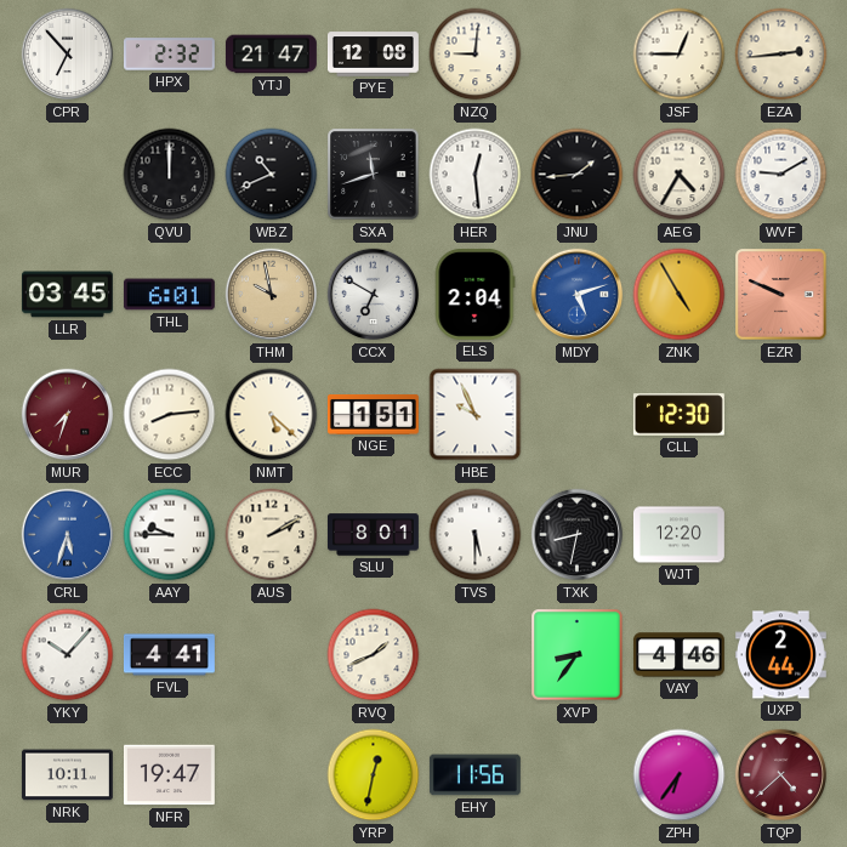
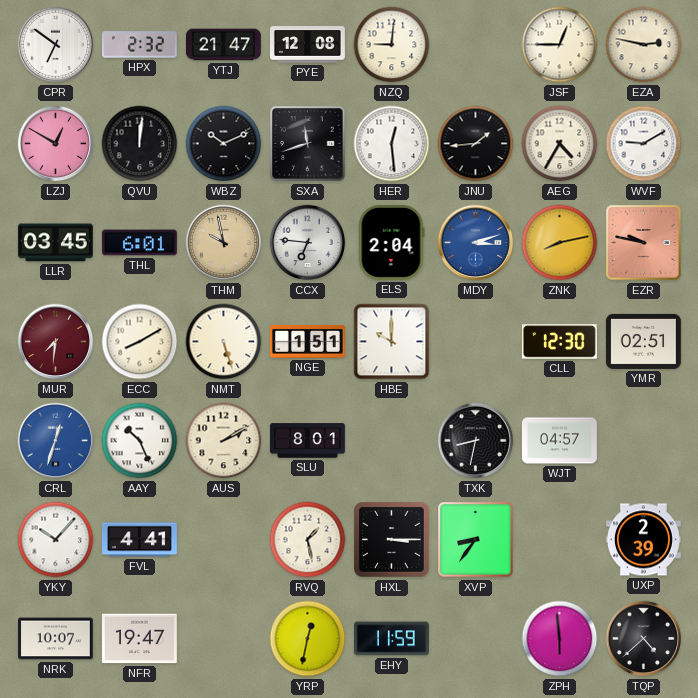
CPR: 6:53 -> 6:51
EZA: 2:44 -> 2:47
LZJ: none -> 12:50
QVU: 12:00 -> 12:01
WBZ: 10:41 -> 10:11
CCX: 6:50 -> 6:46
MDY: 5:12 -> 3:12
ZNK: 4:55 -> 8:13
EZR: 9:49 -> 9:47
MUR: 7:33 -> 7:31
ECC: 8:14 -> 8:10
NMT: 5:22 -> 5:27
HBE: 9:56 -> 10:00
YMR: none -> 02:51
CRL: 5:33 -> 12:33
AAY: 9:45 -> 10:26
TVS: 5:30 -> none
WJT: 12:20 -> 04:57
RVQ: 1:41 -> 1:28
HXL: none -> 3:15
VAY: 4:46 -> none
UXP: 2:44 -> 2:39
NRK: 10:11 -> 10:07
EHY: 11:56 -> 11:59
ZPH: 6:36 -> 5:59
TQP dial: burgundy -> black
